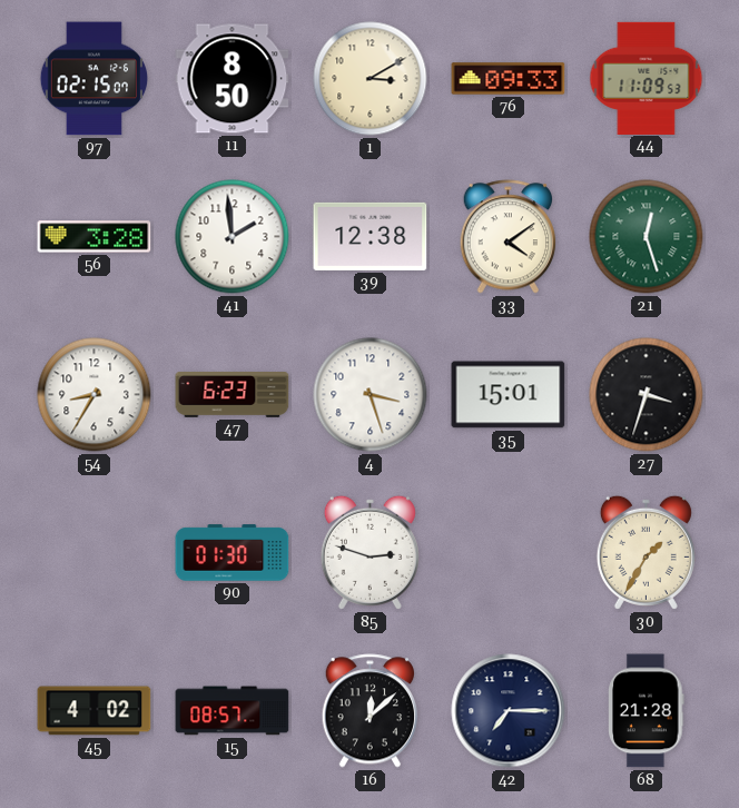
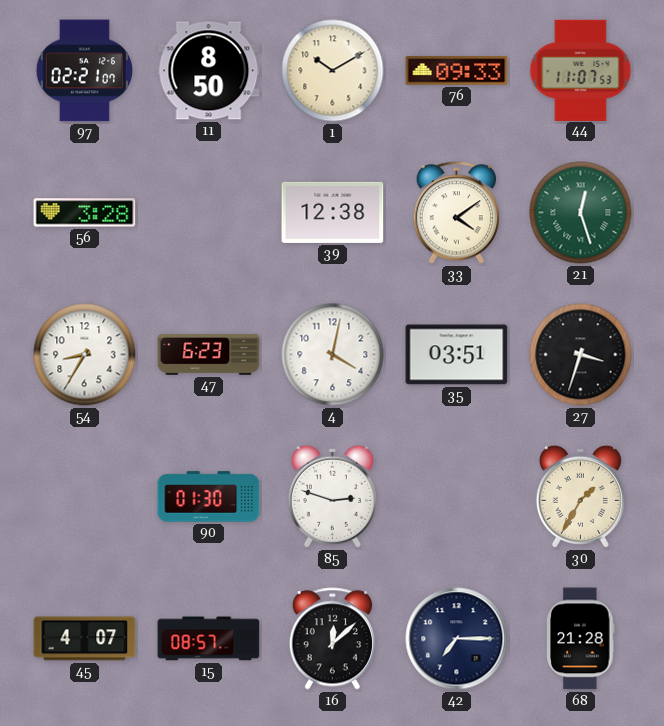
97: 02:15 -> 02:21
1: 3:10 -> 10:10
44: 11:09 -> 11:07
41: 1:59 -> none
4: 3:27 -> 4:02
35: 15:01 -> 03:51
45: 4:02 -> 4:07
